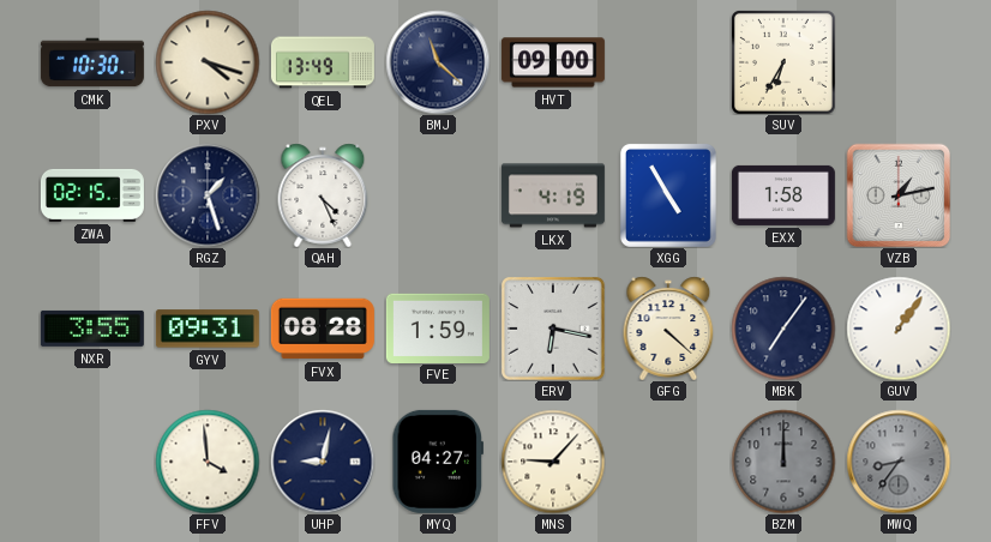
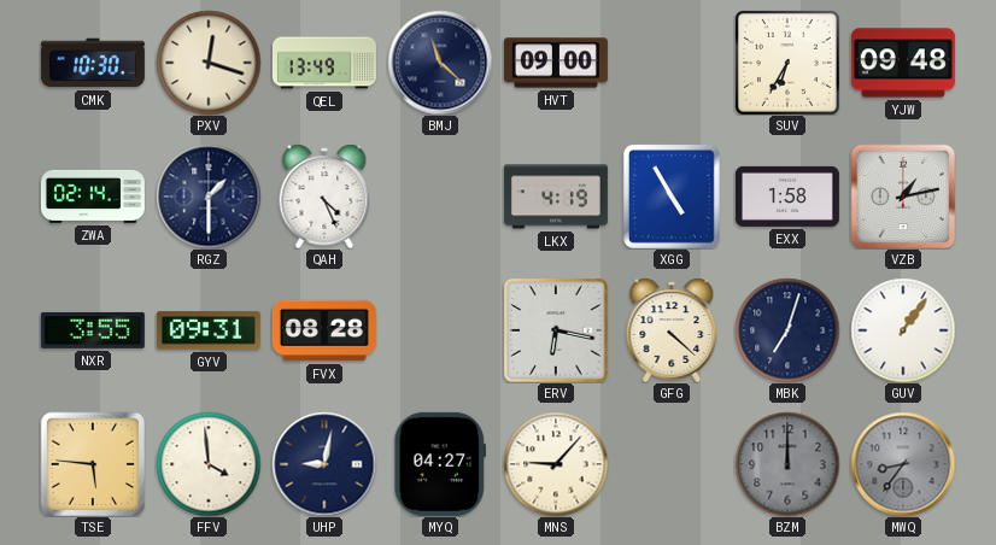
PXV: 4:18 -> 12:18
YJW: none -> 09:48
ZWA: 02:15 -> 02:14
RGZ: 1:27 -> 1:30
FVE: 1:59 -> none
MBK: 7:06 -> 7:03
TSE: none -> 5:46
